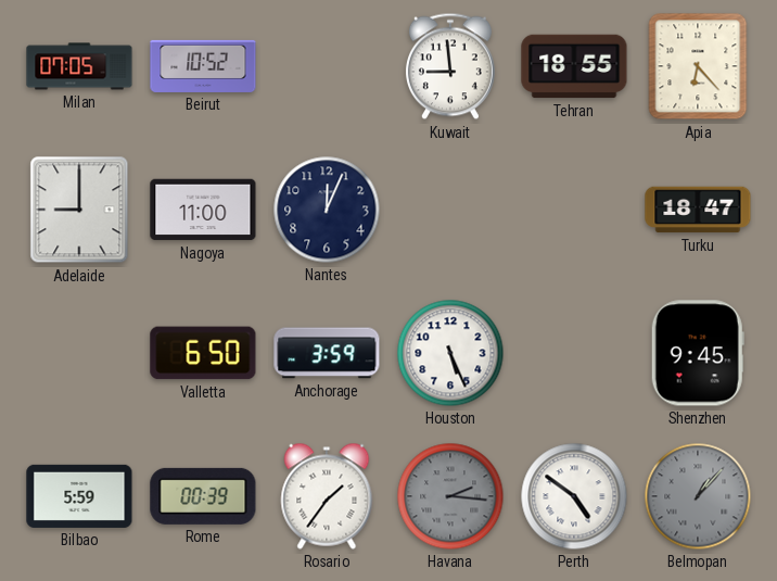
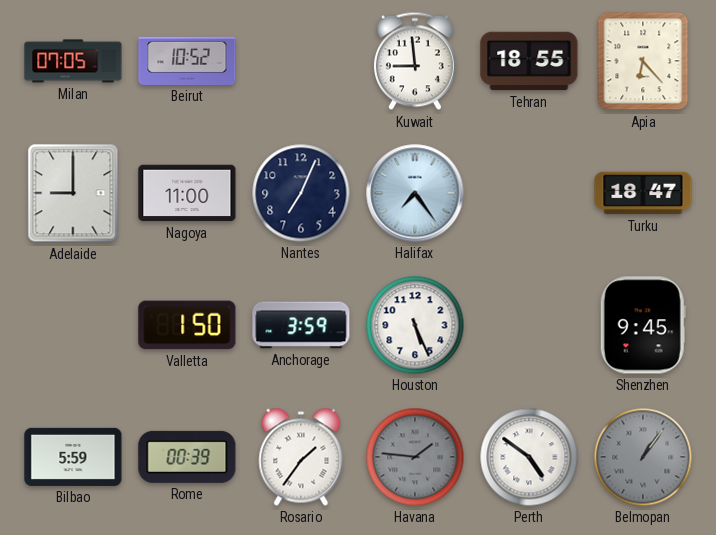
Nantes: 12:04 -> 7:04
Halifax: none -> 7:24
Valletta: 6:50 -> 1:50
Havana: 2:16 -> 1:46
Belmopan: 1:07 -> 1:06
